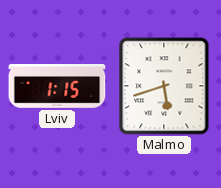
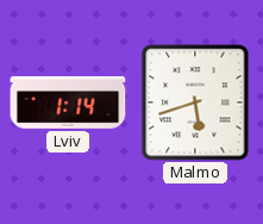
Lviv: 1:15 -> 1:14
